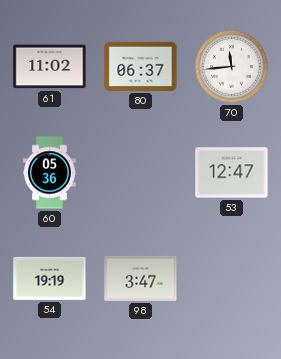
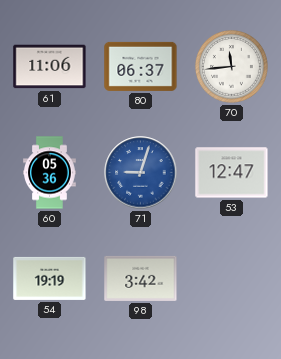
61: 11:02 -> 11:06
71: none -> 9:03
98: 3:47 -> 3:42
